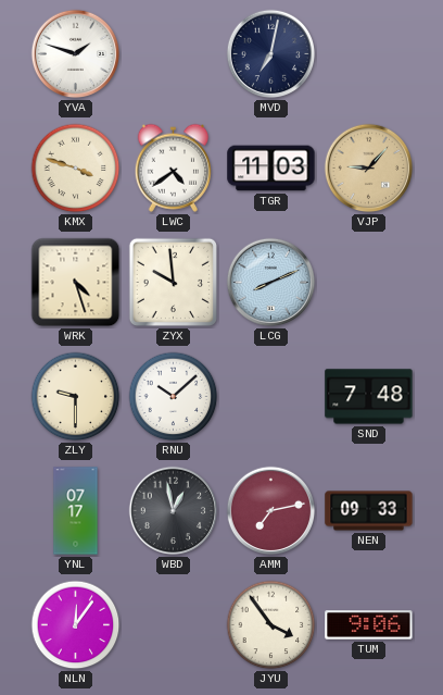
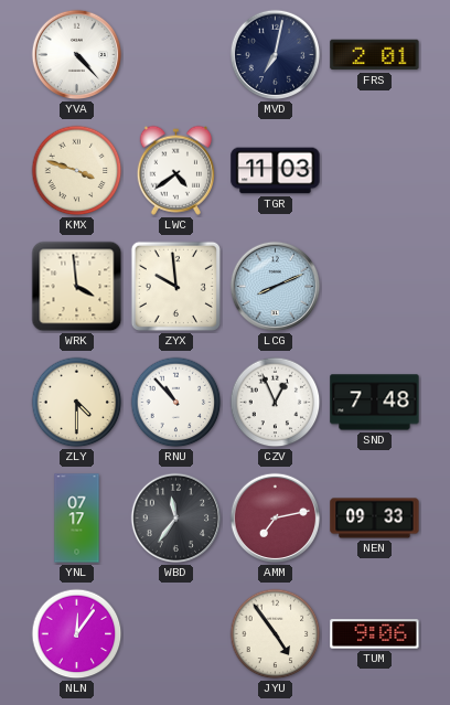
YVA: 1:48 -> 4:23
FRS: none -> 2:01
VJP: 9:07 -> none
WRK: 4:27 -> 3:59
ZLY: 9:30 -> 4:30
RNU: 10:08 -> 10:53
CZV: none -> 12:56
WBD: 12:58 -> 11:36
JYU: 3:54 -> 4:54
